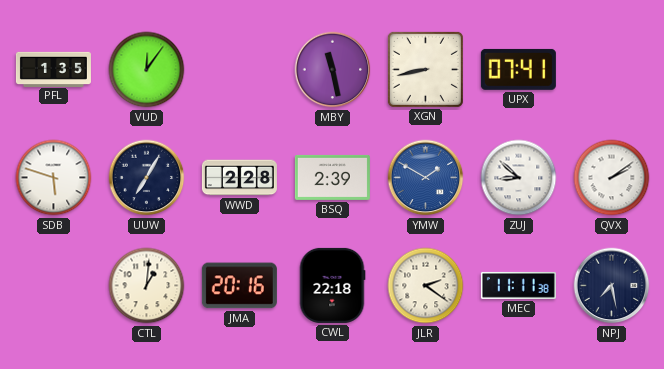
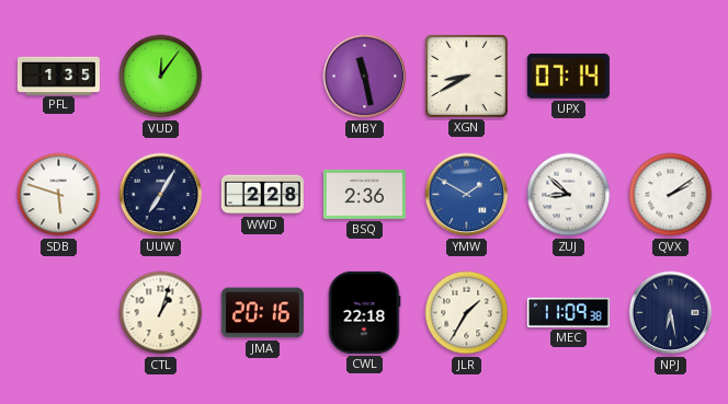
XGN: 8:43 -> 8:40
UPX: 07:41 -> 07:14
BSQ: 2:39 -> 2:36
CTL: 1:01 -> 1:03
JLR: 2:21 -> 1:35
MEC: 11:11 -> 11:09
NPJ: 7:28 -> 6:28
